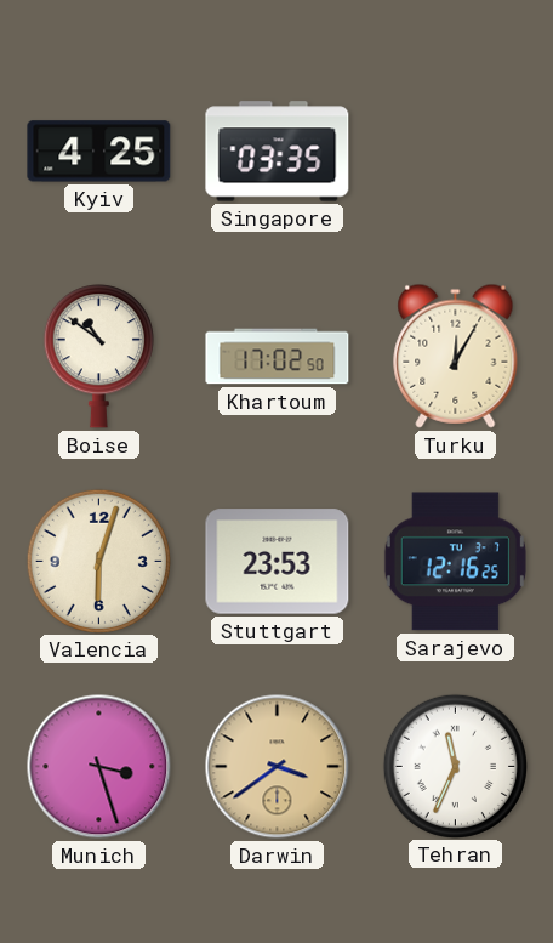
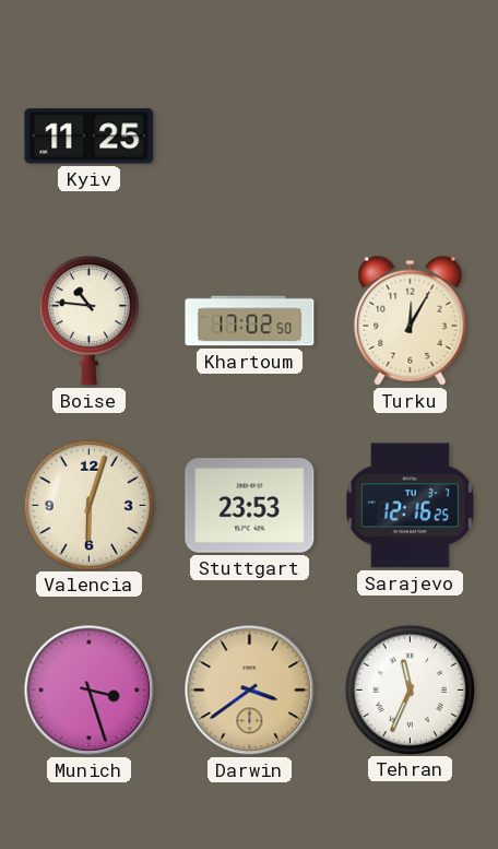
Kyiv: 4:25 -> 11:25
Singapore: 03:35 -> none
Boise: 10:51 -> 10:46
